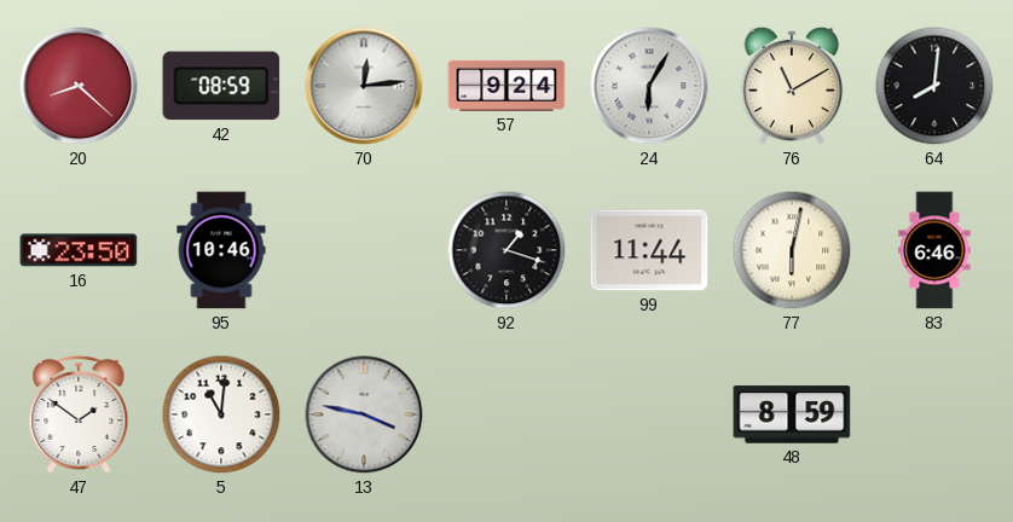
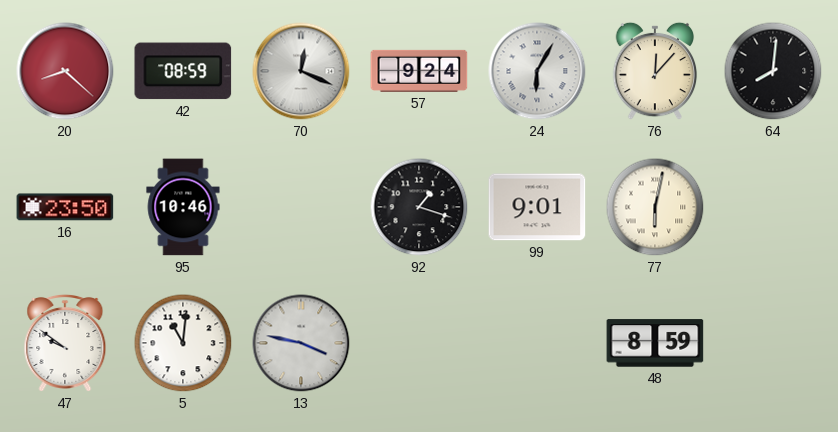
70: 12:14 -> 12:19
76: 11:10 -> 12:07
99: 11:44 -> 9:01
83: 6:46 -> none
47: 1:51 -> 9:51
